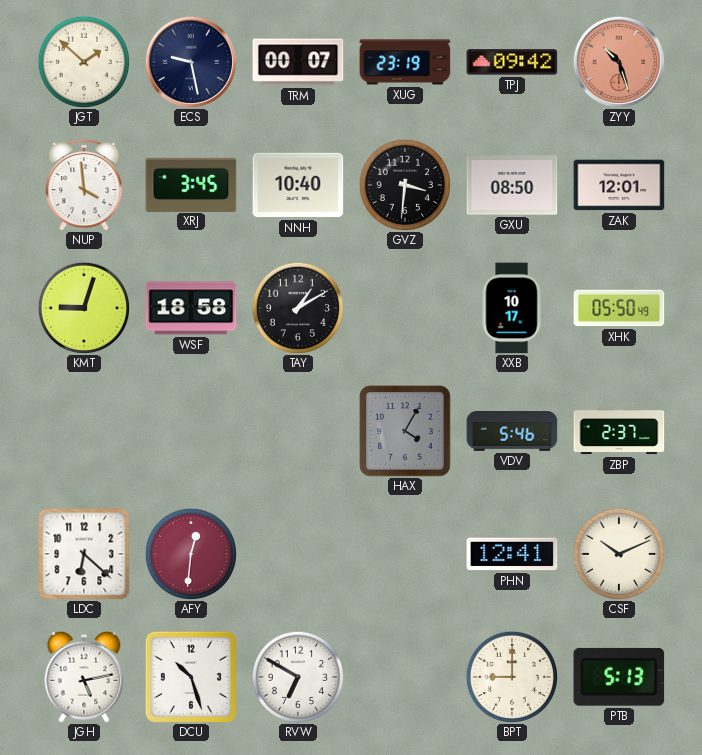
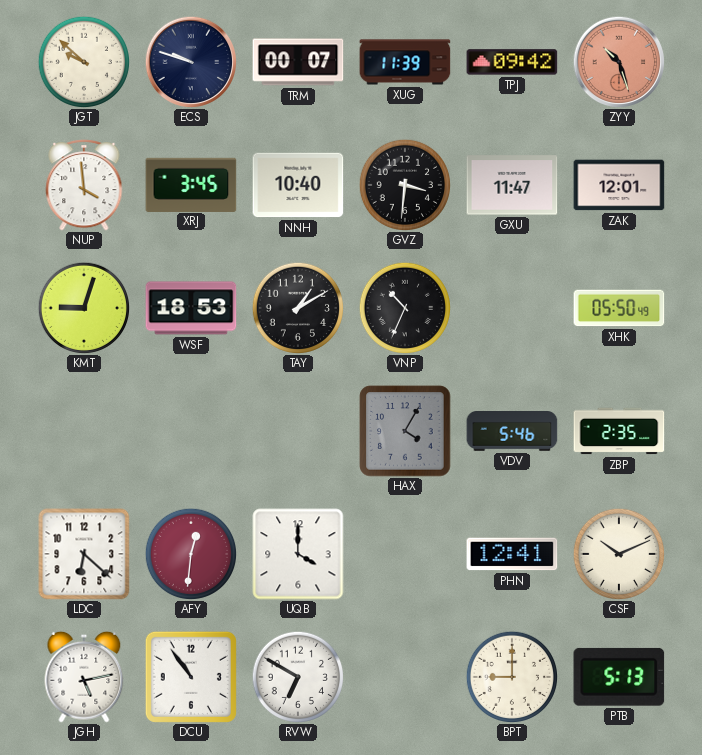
JGT: 1:52 -> 9:52
ECS: 9:28 -> 9:48
XUG: 23:19 -> 11:39
GXU: 08:50 -> 11:47
WSF: 18:58 -> 18:53
VNP: none -> 10:34
XXB: 10:17 -> none
ZBP: 2:37 -> 2:35
UQB: none -> 4:00
DCU: 10:27 -> 10:54
